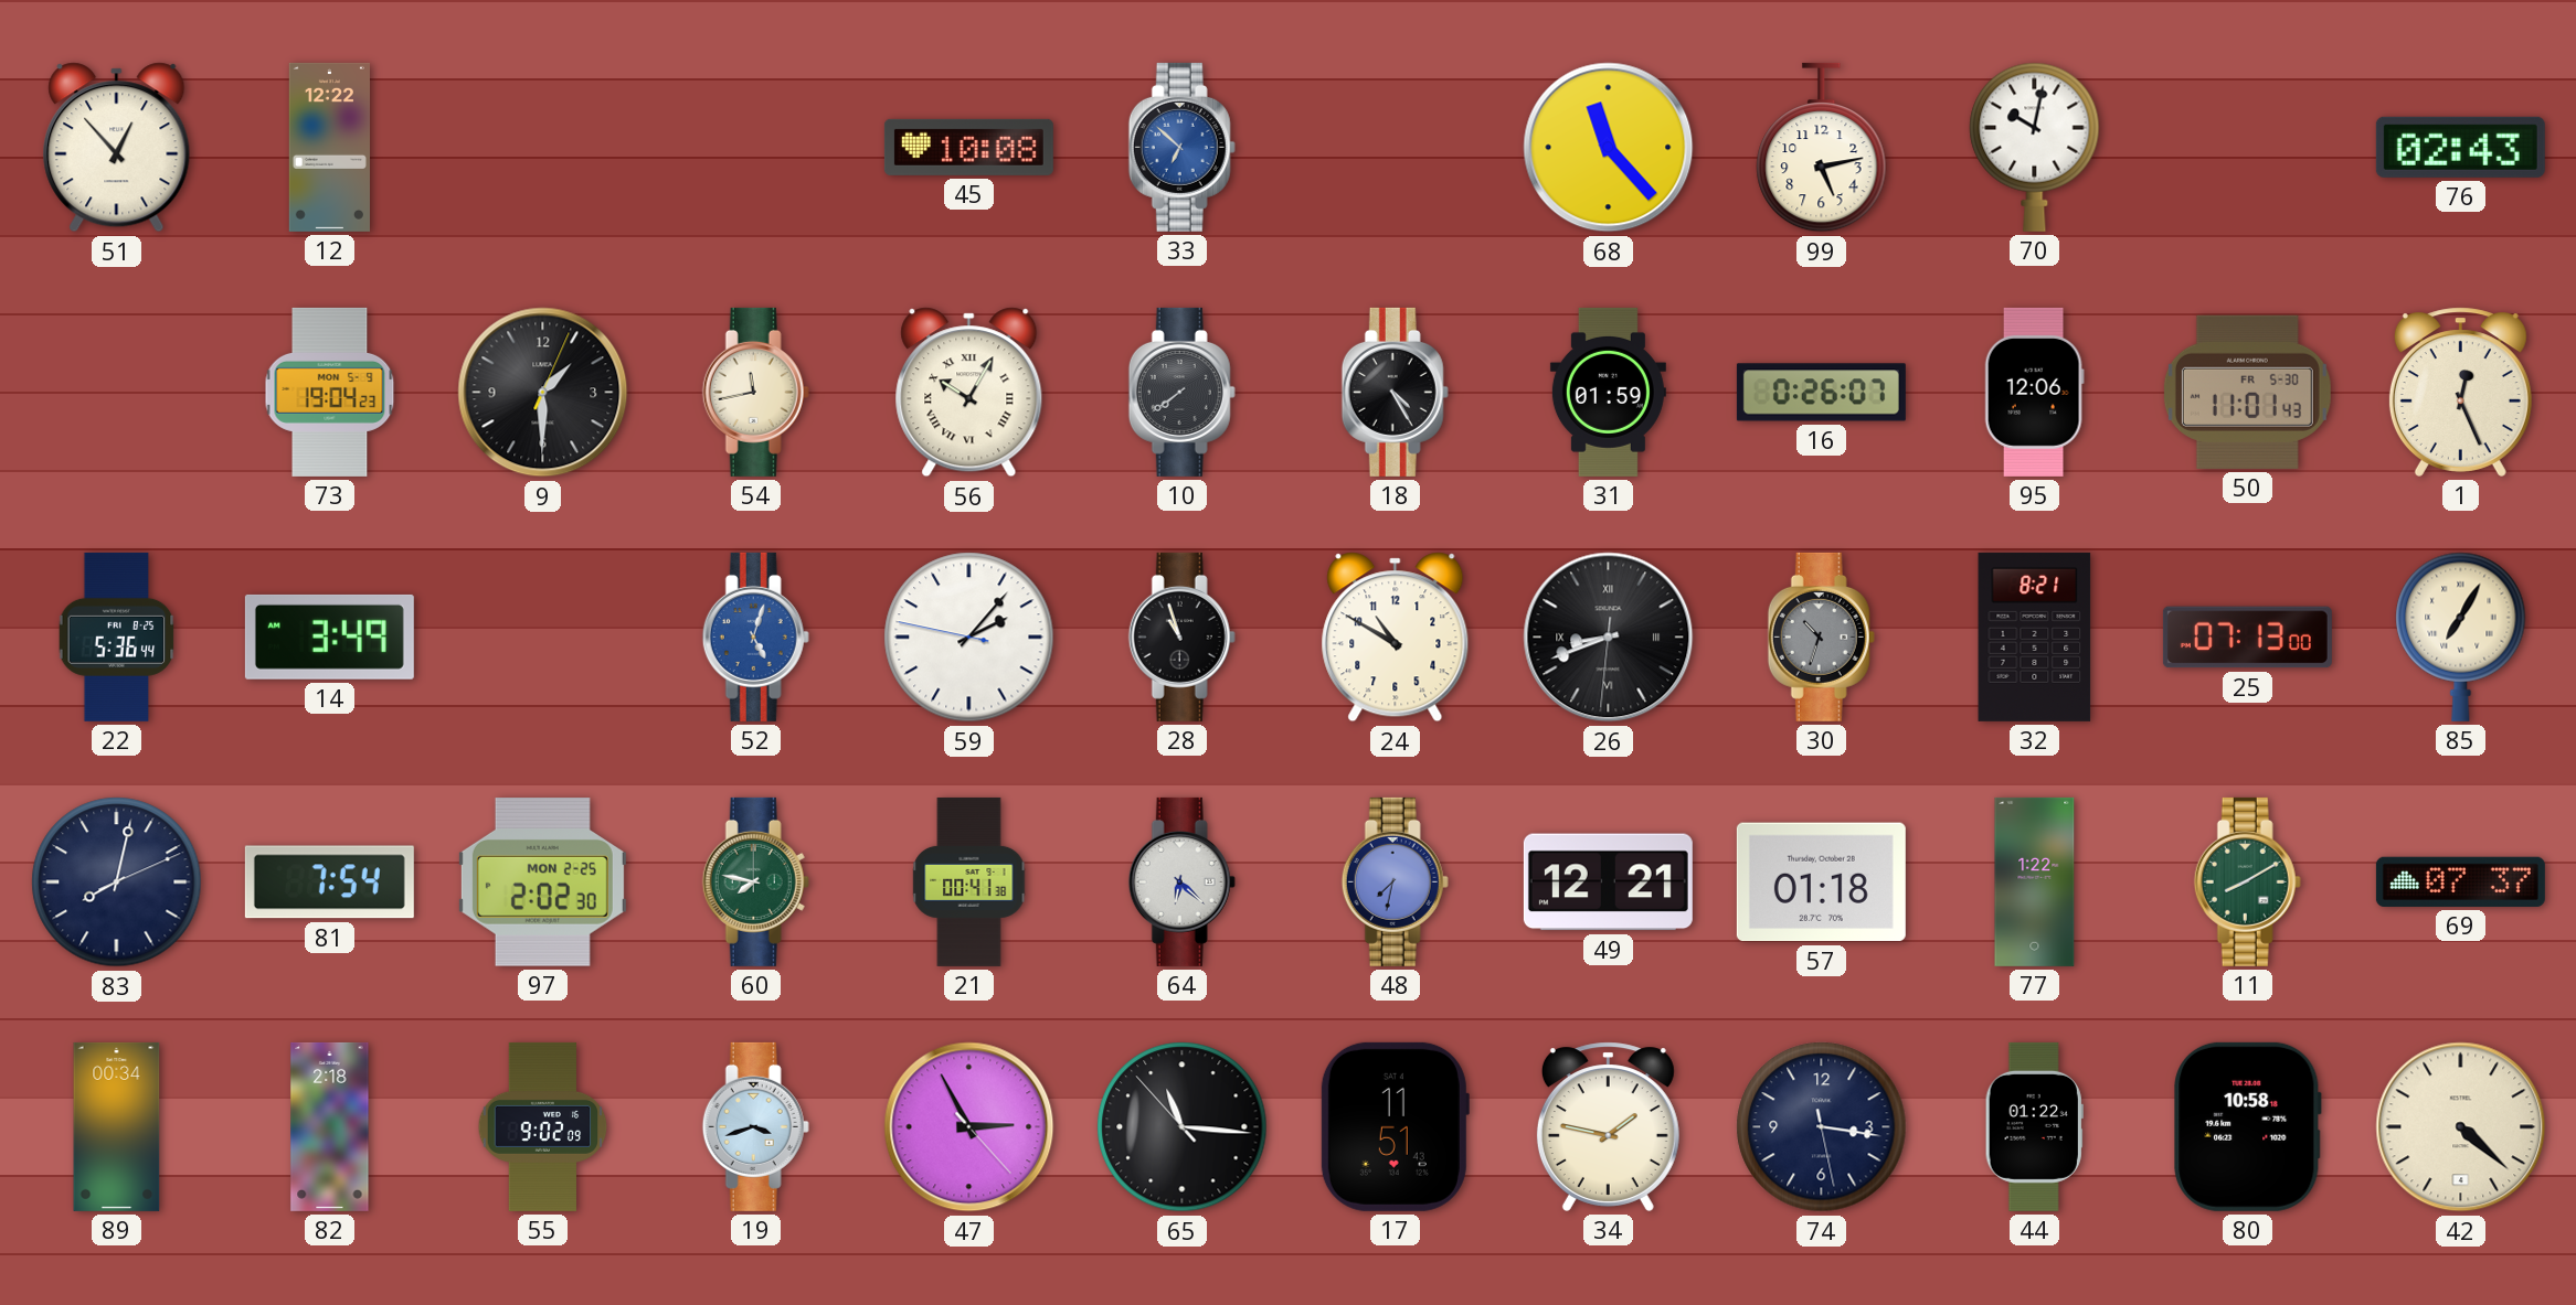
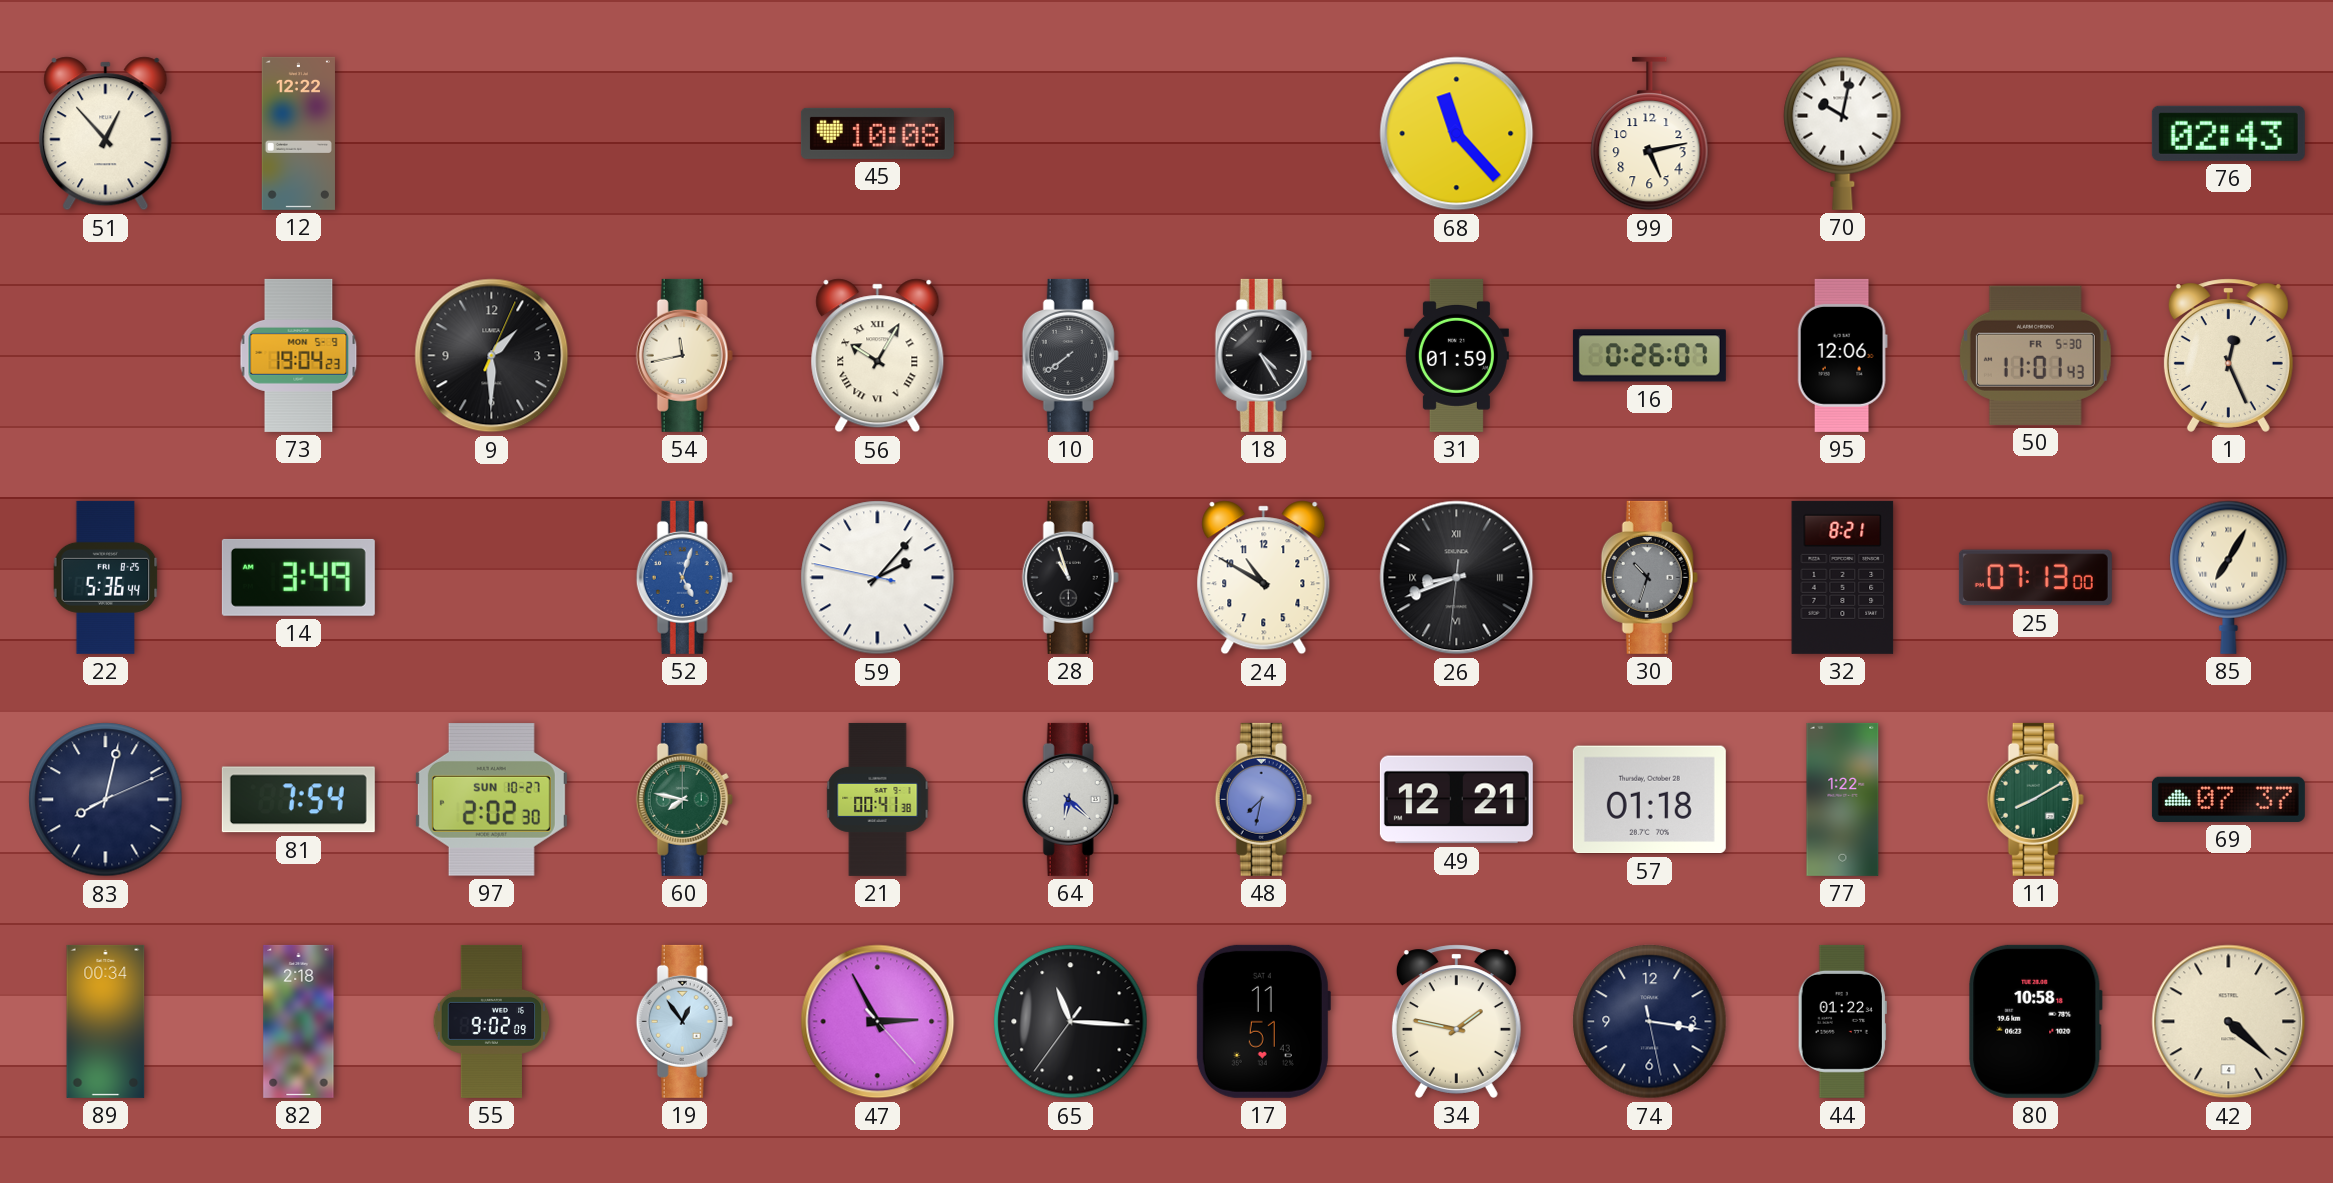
33: 6:52 -> none
97 date: MON 2-25 -> SUN 10-27
19: 3:42 -> 12:54
65: 11:15:53 -> 11:15:36
